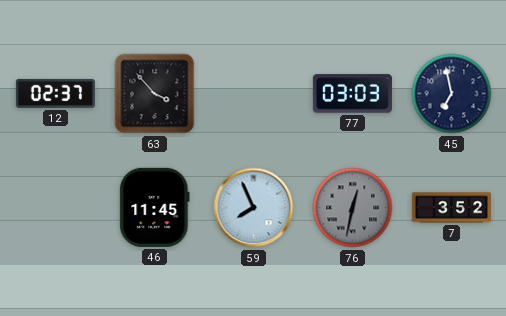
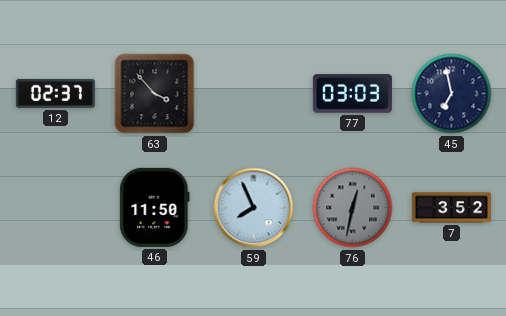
46: 11:45 -> 11:50
